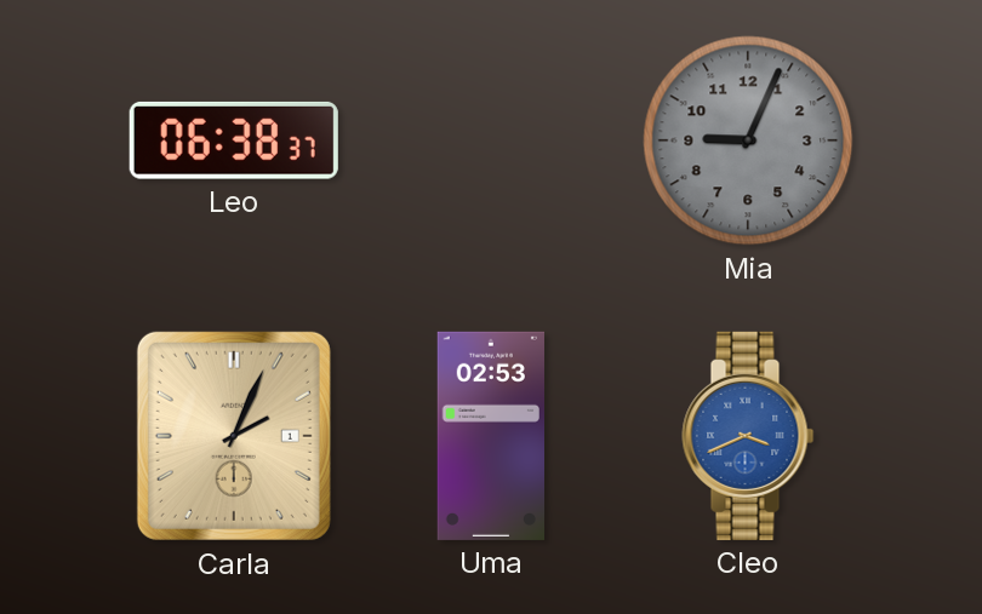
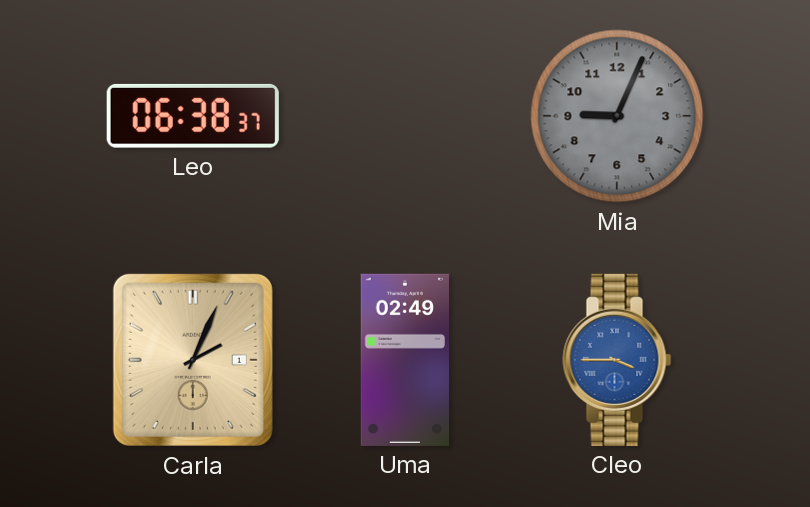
Uma: 02:53 -> 02:49
Cleo: 3:41 -> 3:45
